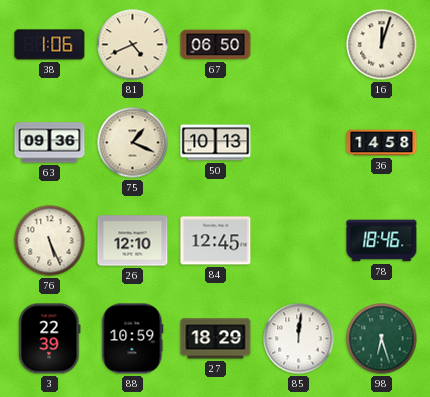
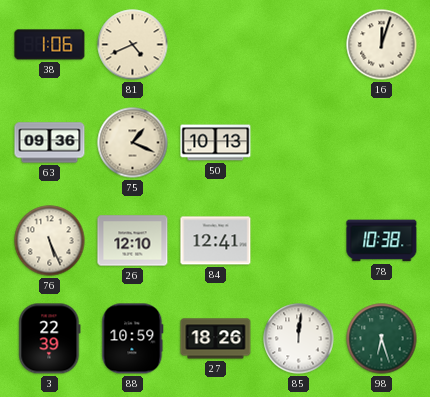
67: 06:50 -> none
36: 14:58 -> none
84: 12:45 -> 12:41
78: 18:46 -> 10:38
27: 18:29 -> 18:26
